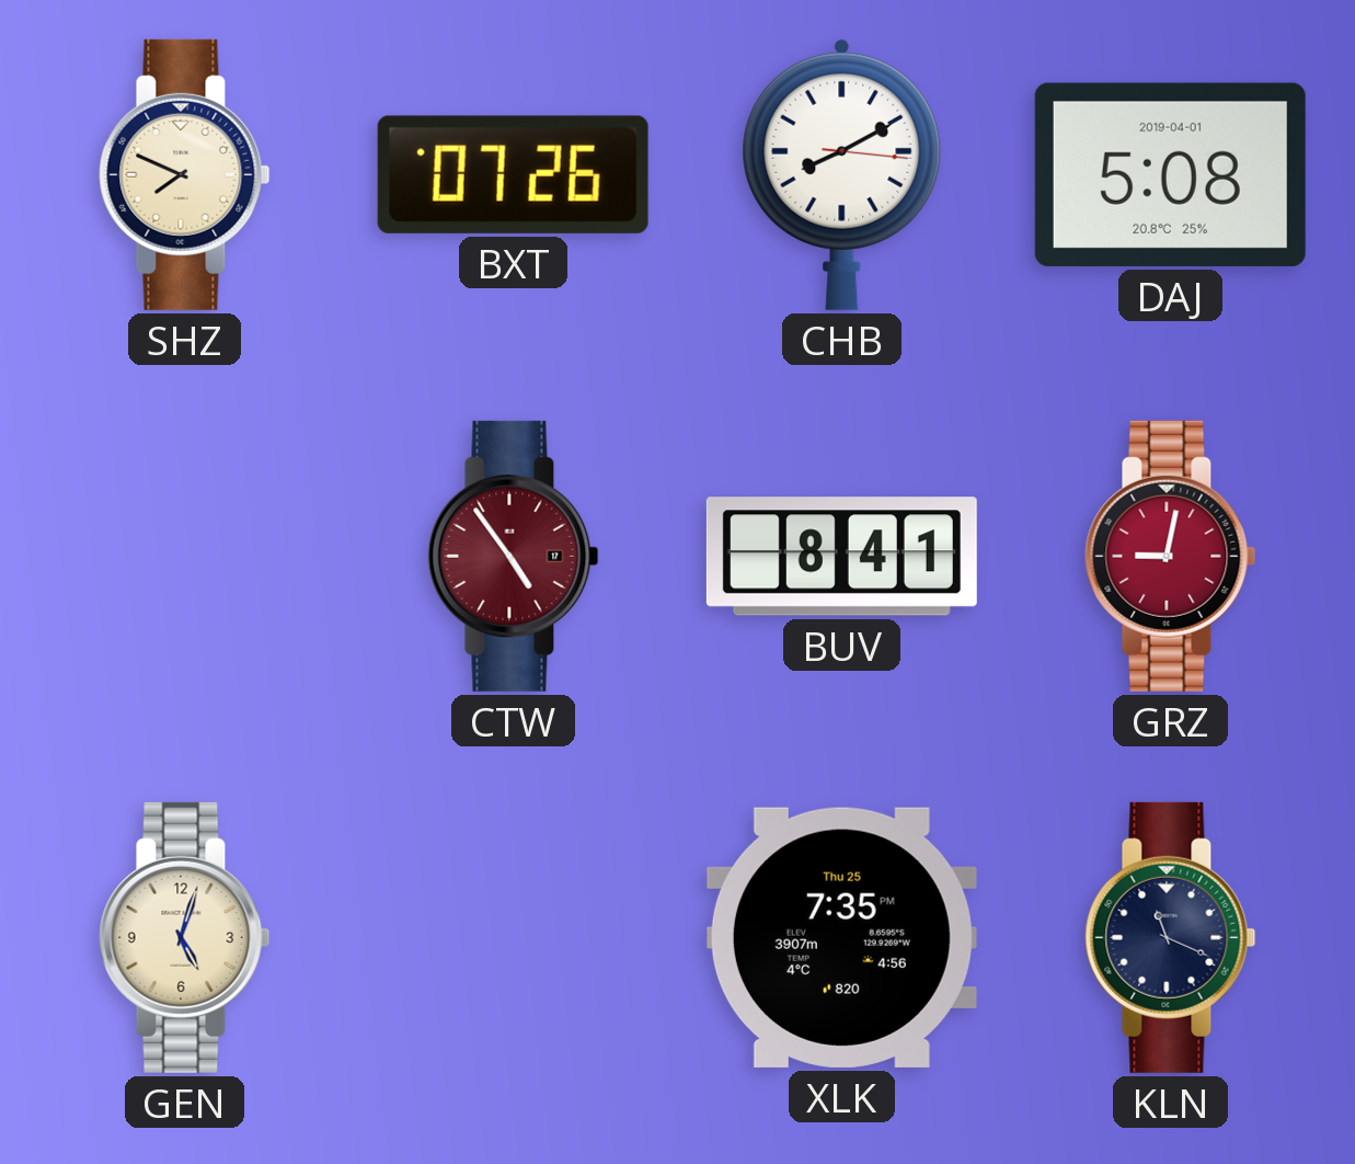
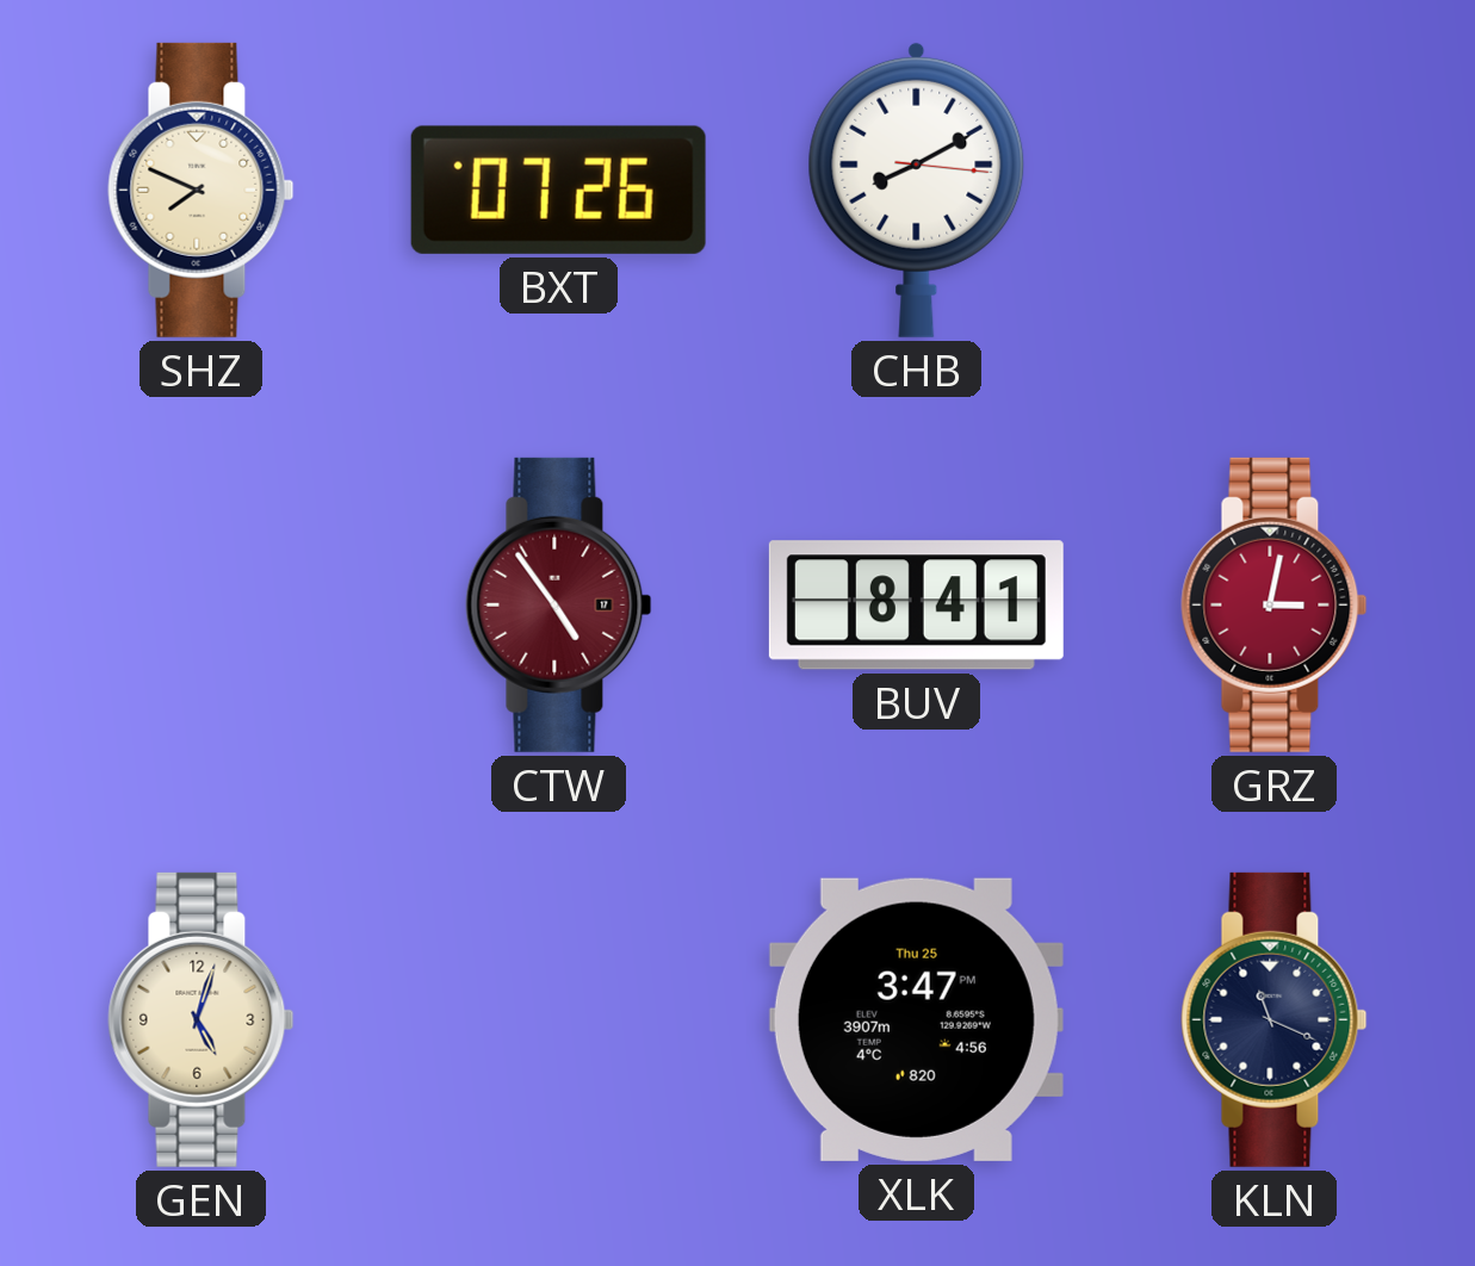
DAJ: 5:08 -> none
GRZ: 9:02 -> 3:02
XLK: 7:35 -> 3:47
